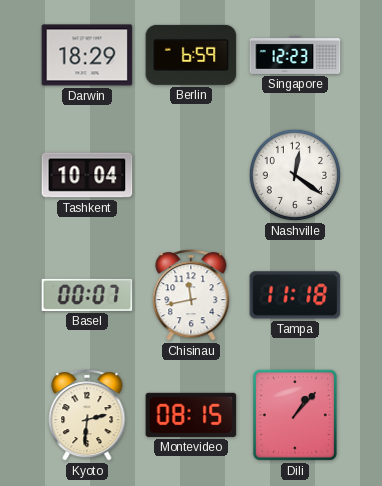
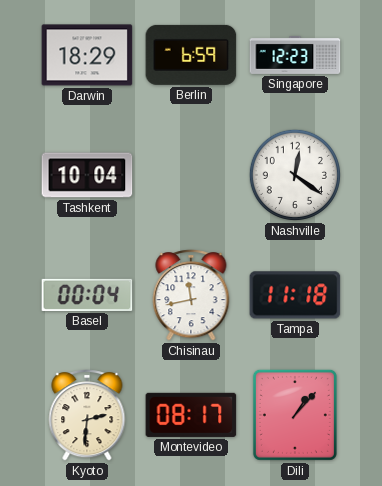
Basel: 00:07 -> 00:04
Montevideo: 08:15 -> 08:17
